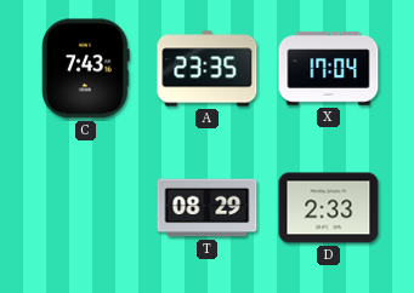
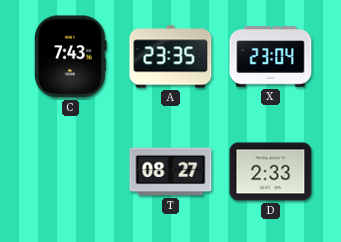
X: 17:04 -> 23:04
T: 08:29 -> 08:27
